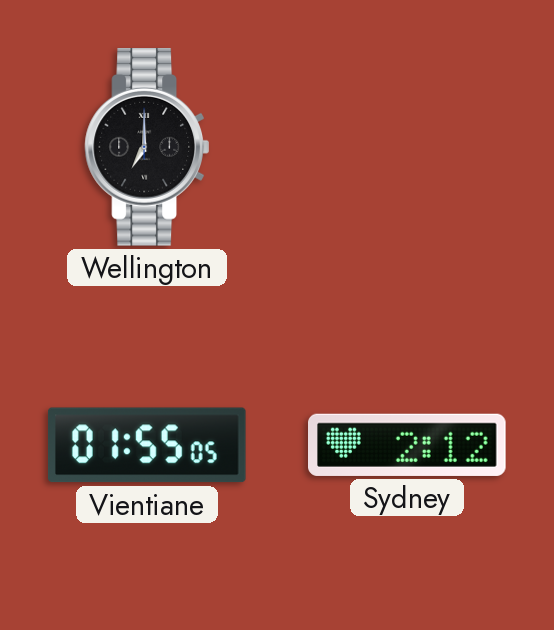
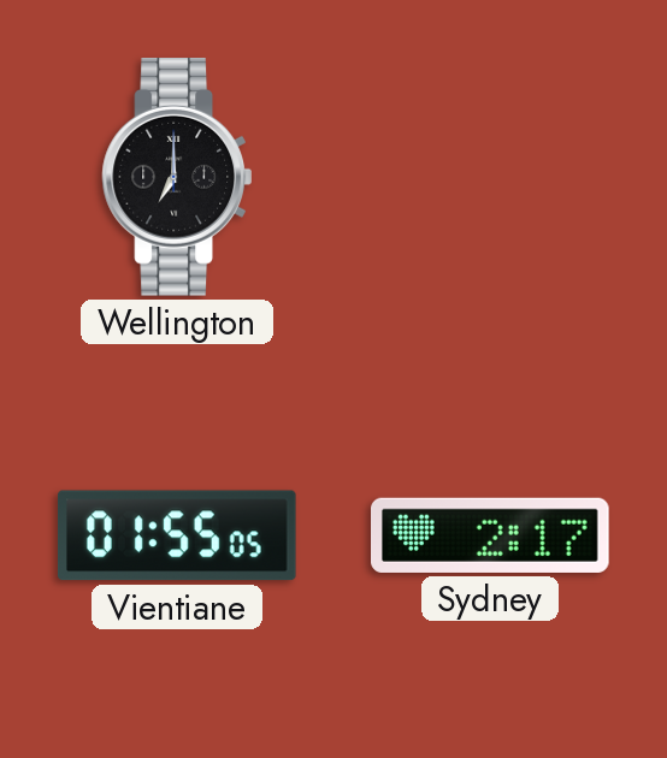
Sydney: 2:12 -> 2:17
